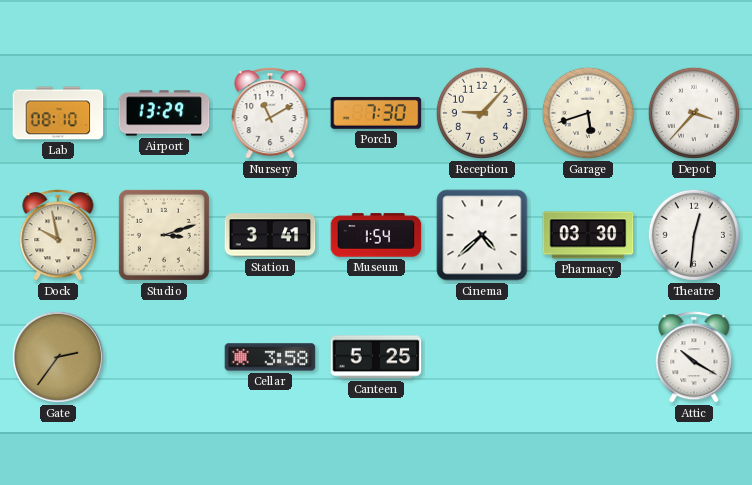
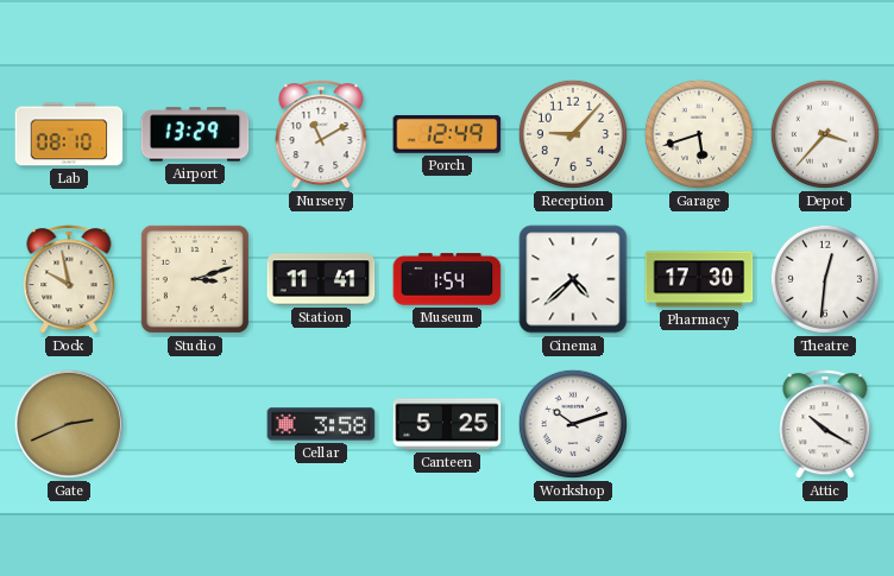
Porch: 7:30 -> 12:49
Station: 3:41 -> 11:41
Pharmacy: 03:30 -> 17:30
Gate: 2:36 -> 2:41
Workshop: none -> 10:12
